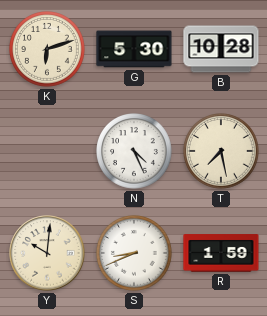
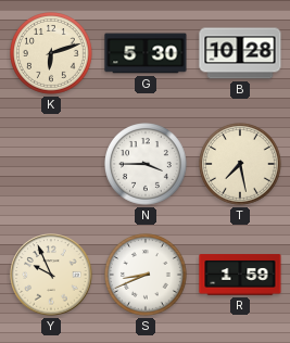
N: 4:26 -> 3:45
Y: 10:01 -> 9:56
